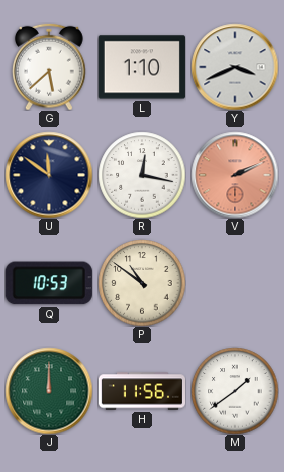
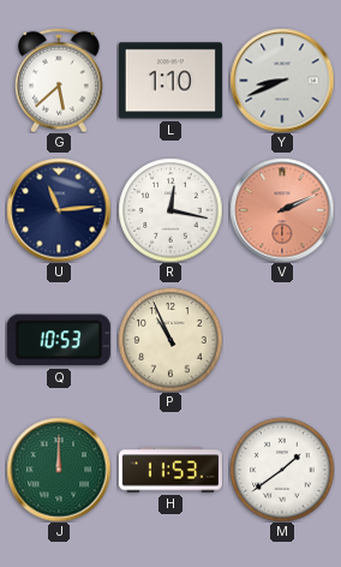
Y: 3:41 -> 8:41
U: 11:51 -> 11:14
P: 10:51 -> 10:56
H: 11:56 -> 11:53
